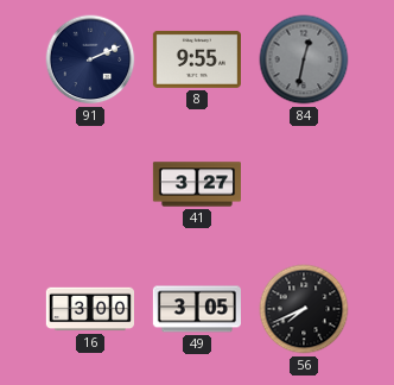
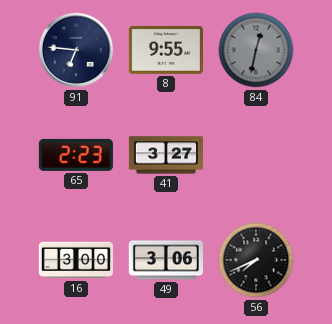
91: 2:11 -> 6:46
65: none -> 2:23
49: 3:05 -> 3:06
